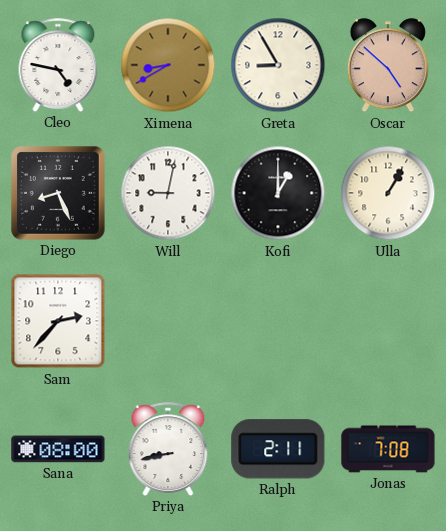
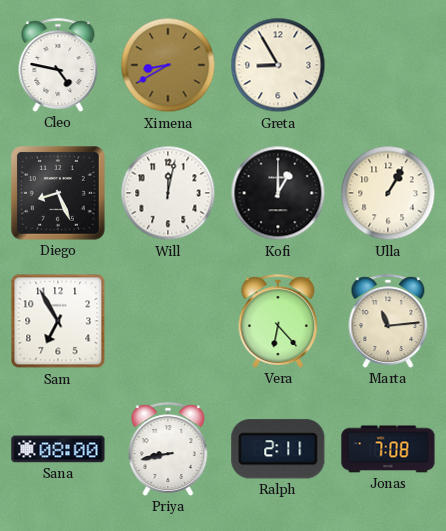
Oscar: 4:52 -> none
Will: 9:02 -> 12:02
Sam: 2:37 -> 6:55
Vera: none -> 6:23
Marta: none -> 11:14
